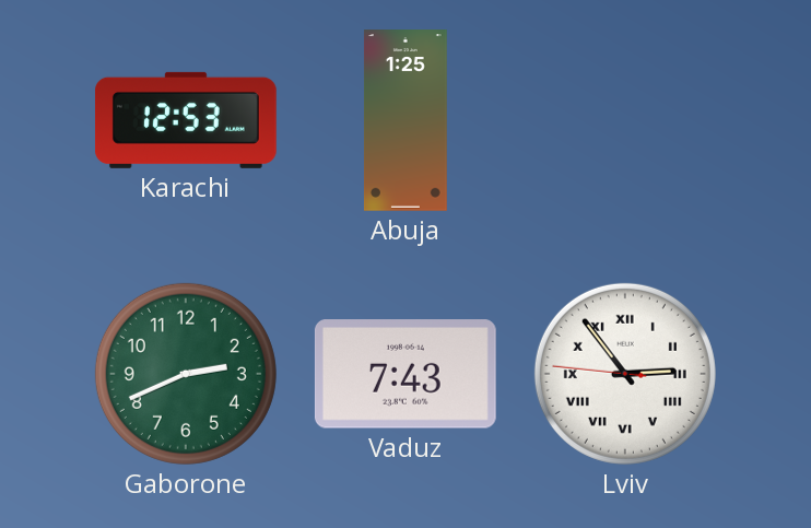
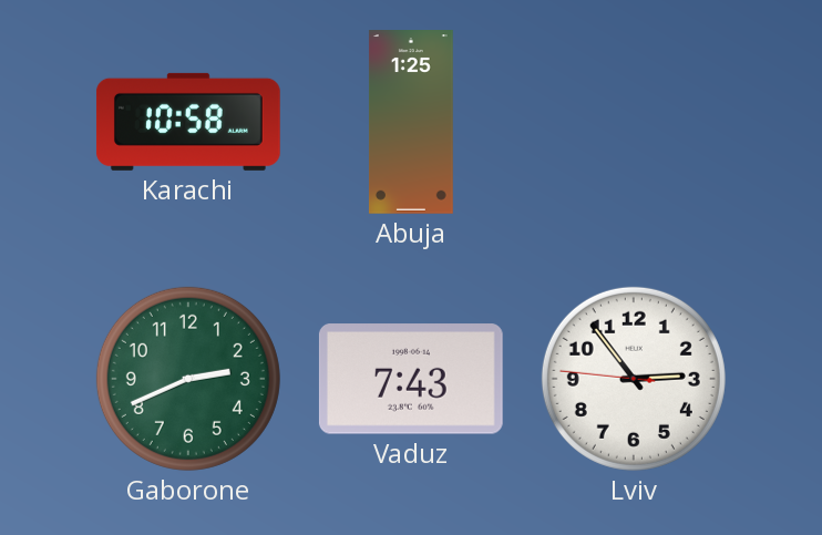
Karachi: 12:53 -> 10:58
Lviv numerals: Roman -> Arabic
